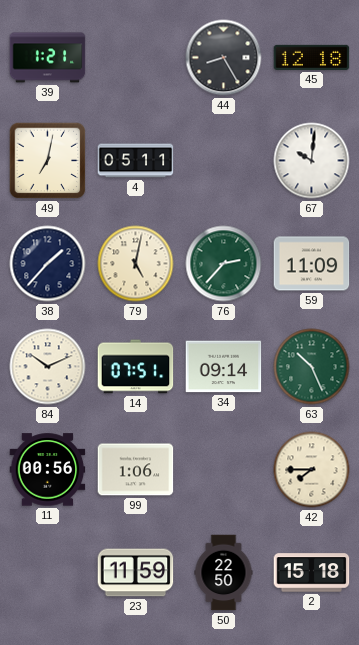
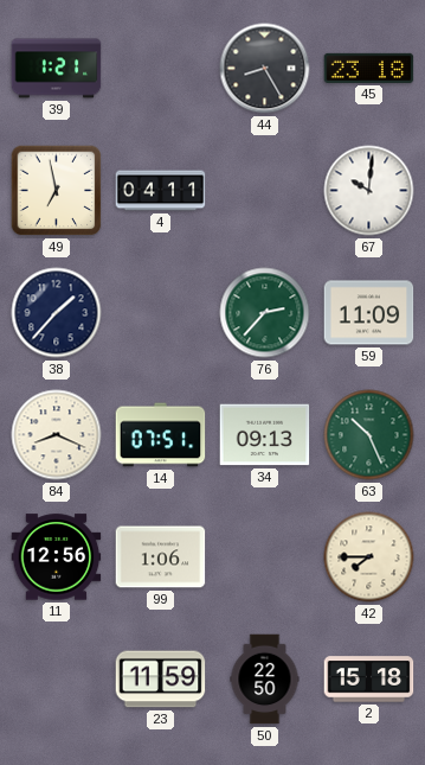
45: 12:18 -> 23:18
49: 7:02 -> 6:58
4: 05:11 -> 04:11
79: 5:02 -> none
84: 10:11 -> 8:19
34: 09:14 -> 09:13
11: 00:56 -> 12:56
